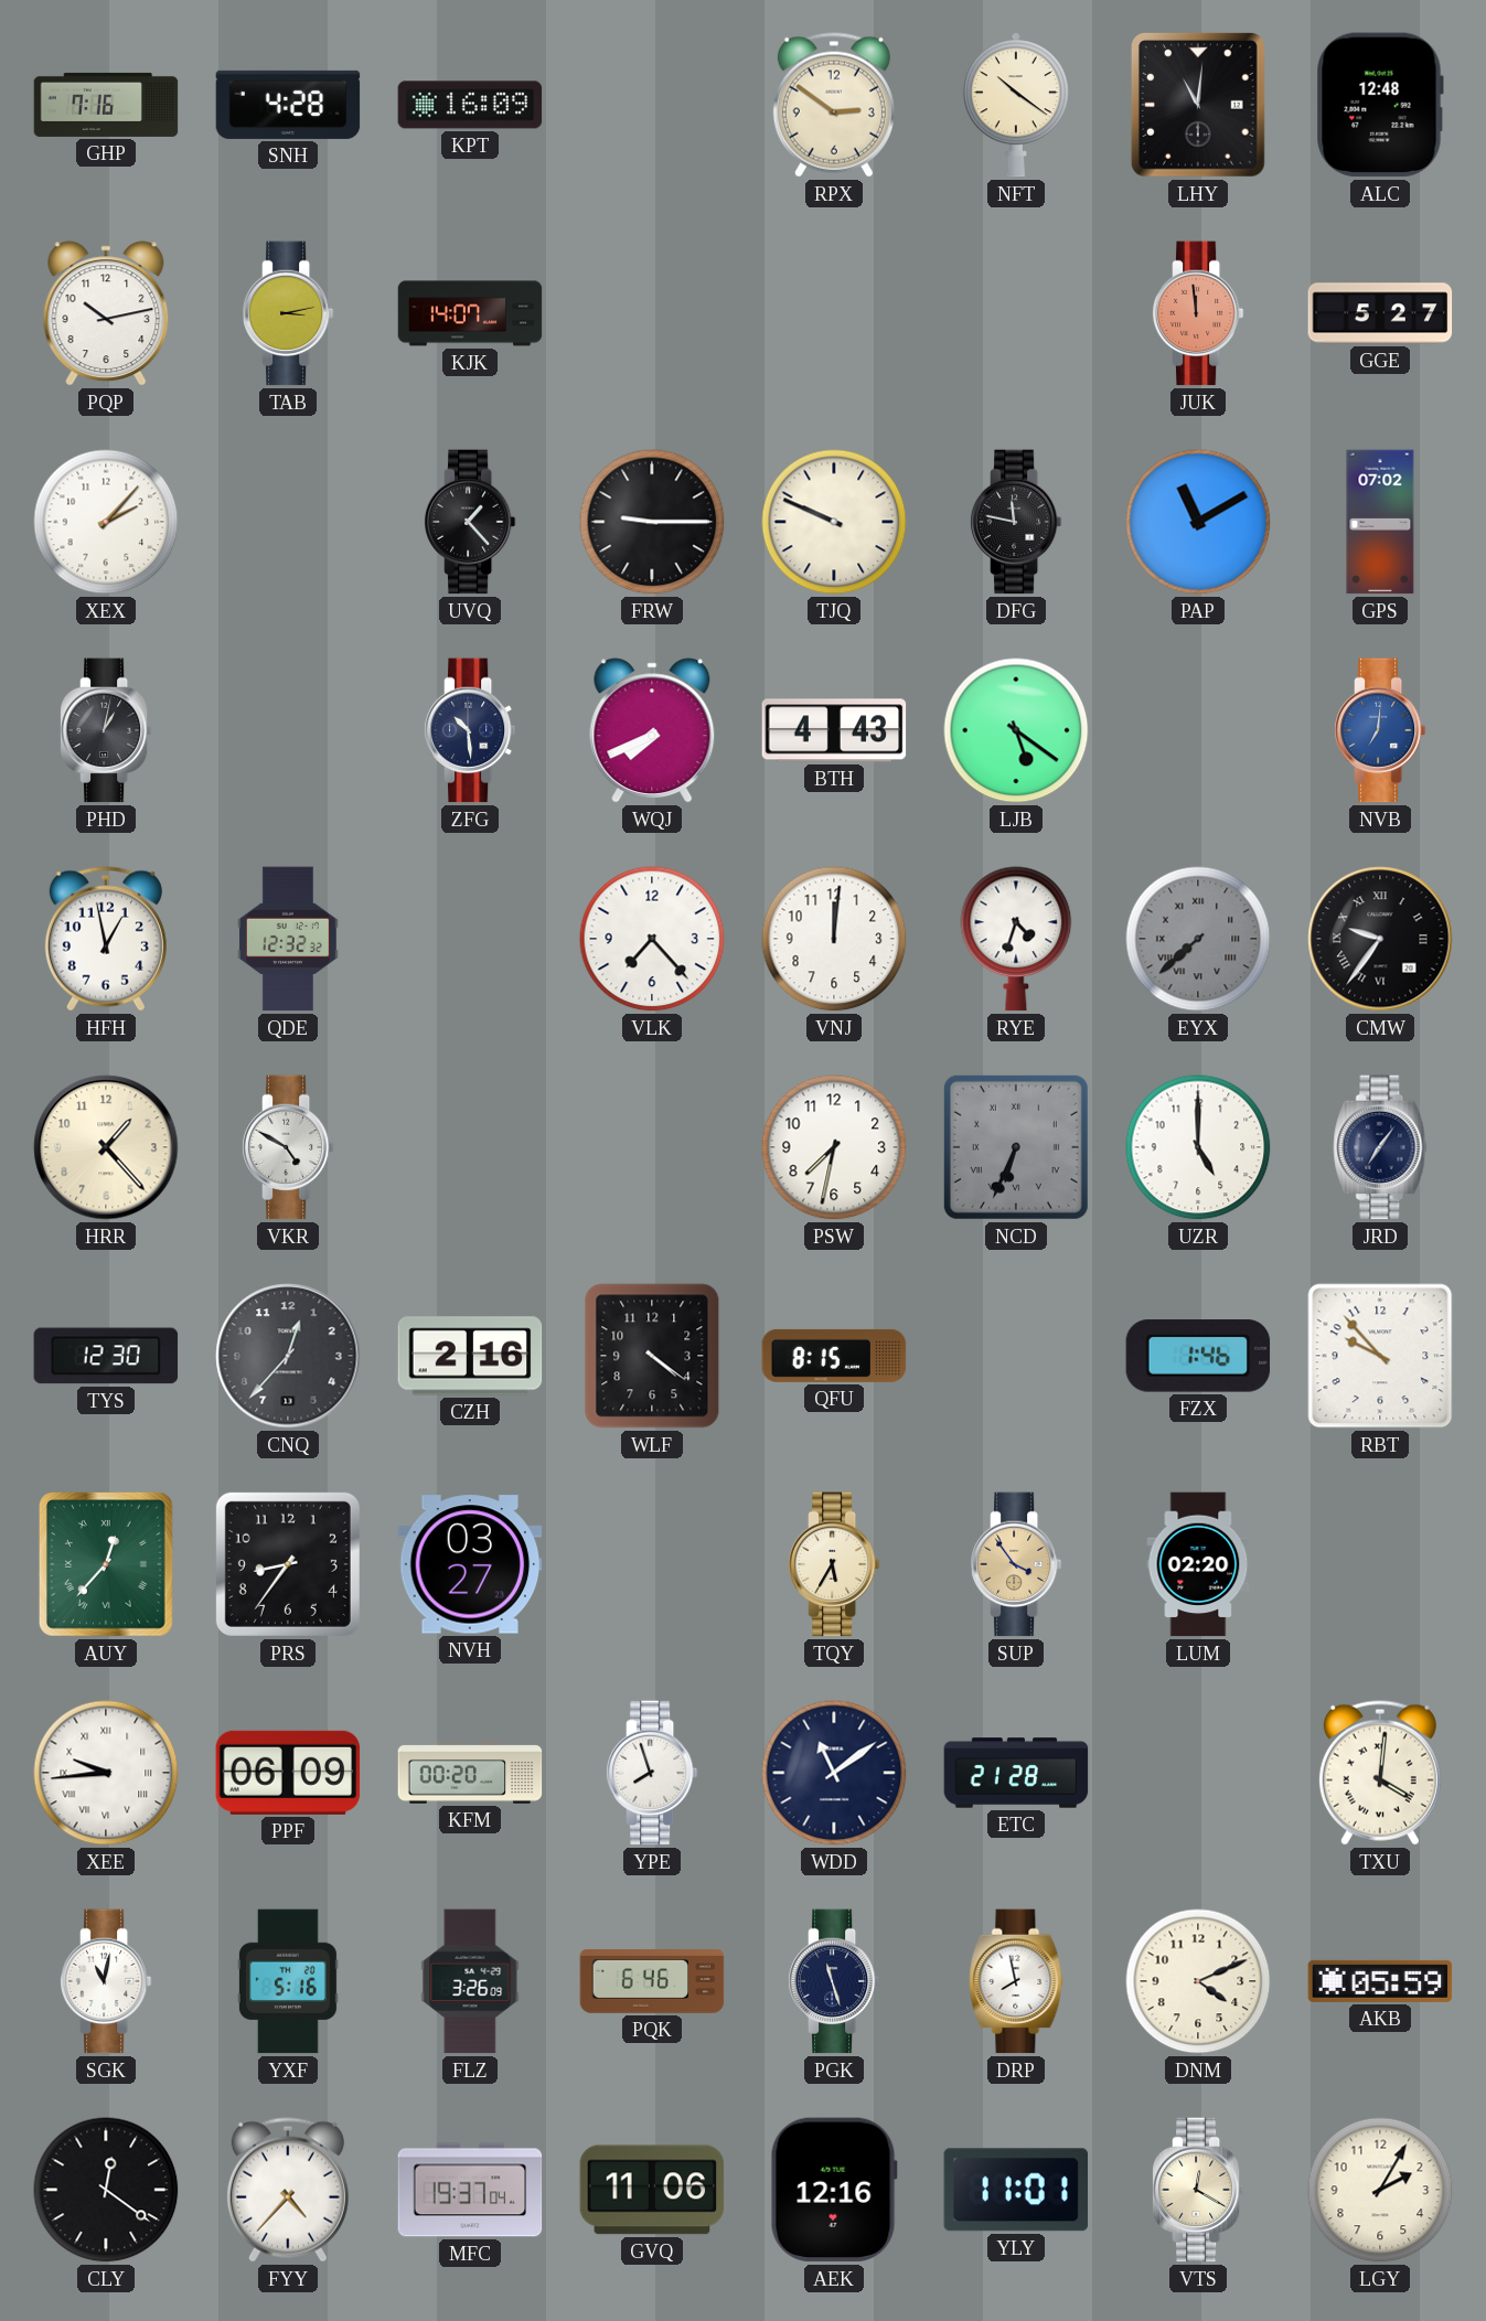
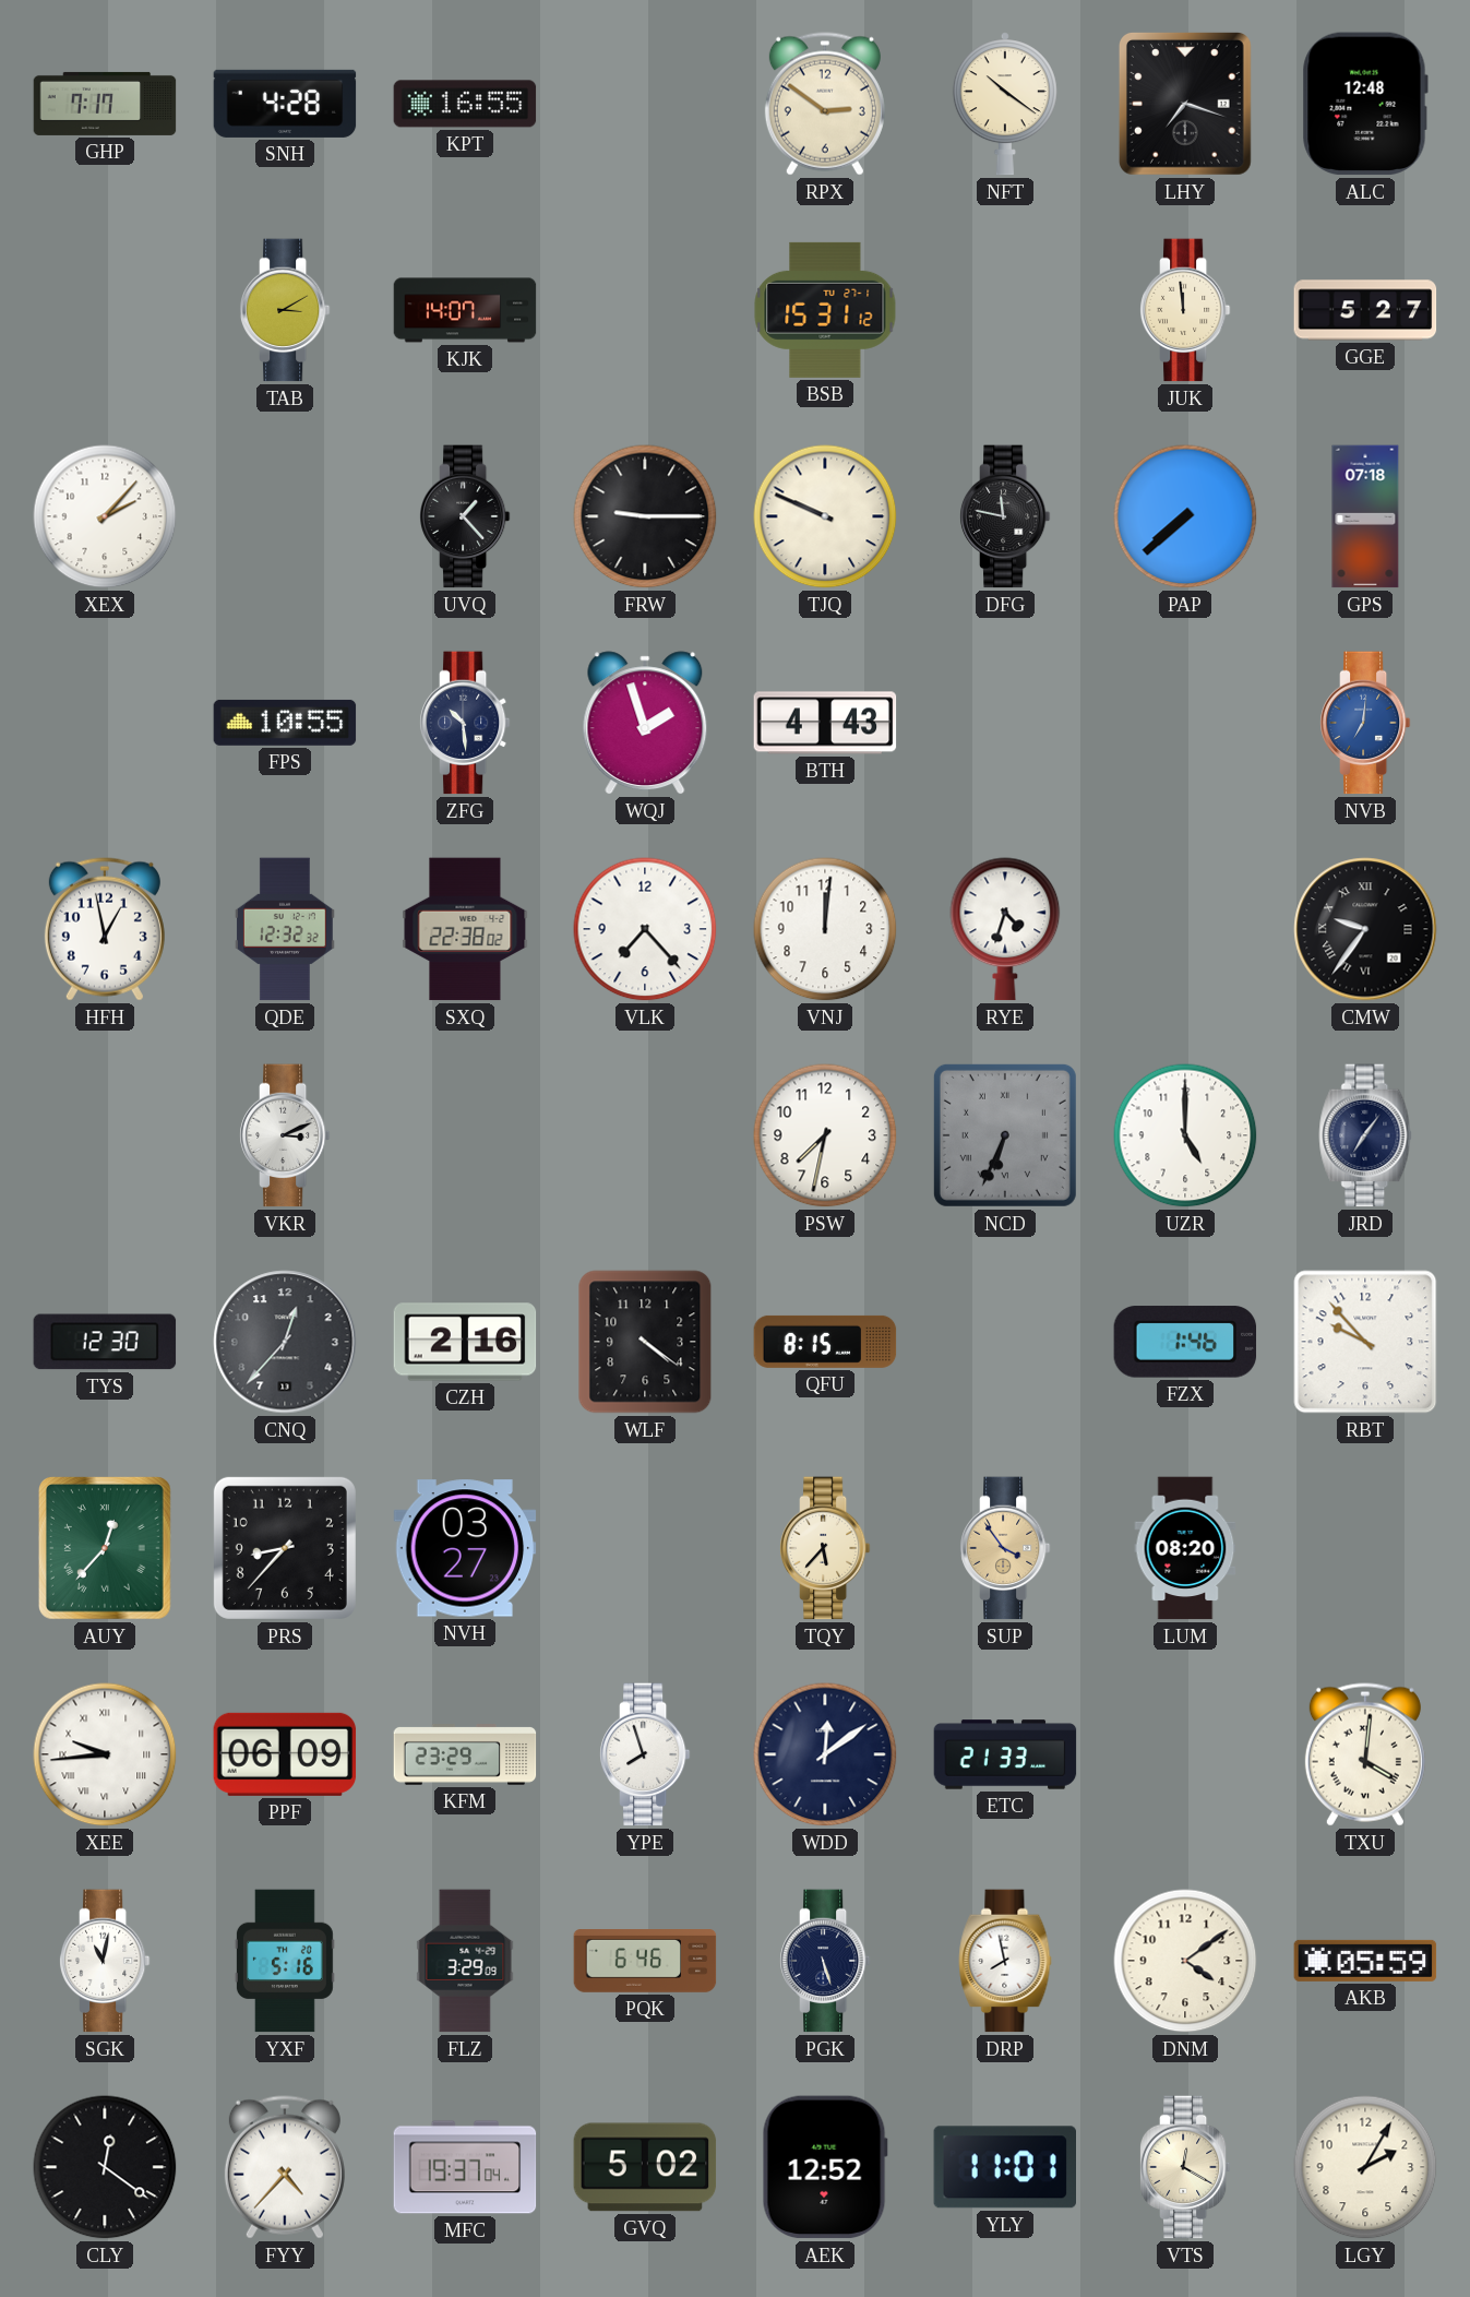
GHP: 7:16 -> 7:17
KPT: 16:09 -> 16:55
LHY: 11:01 -> 7:18
PQP: 10:13 -> none
TAB: 3:13 -> 3:10
BSB: none -> 15:31
JUK dial: salmon -> cream
PAP: 11:10 -> 7:38
GPS: 07:02 -> 07:18
PHD: 1:02 -> none
FPS: none -> 10:55
WQJ: 7:41 -> 1:57
LJB: 5:21 -> none
SXQ: none -> 22:38
EYX: 7:38 -> none
HRR: 1:23 -> none
VKR: 4:50 -> 3:11
PRS: 8:36 -> 8:37
TQY: 5:35 -> 5:37
LUM: 02:20 -> 08:20
KFM: 00:20 -> 23:29
WDD: 11:09 -> 12:09
ETC: 21:28 -> 21:33
FLZ: 3:26 -> 3:29
PGK: 11:27 -> 5:27
DNM: 4:11 -> 4:09
GVQ: 11:06 -> 5:02
AEK: 12:16 -> 12:52
